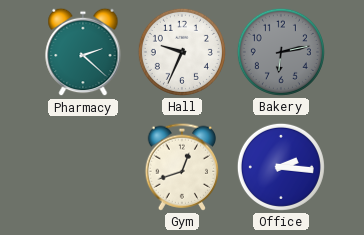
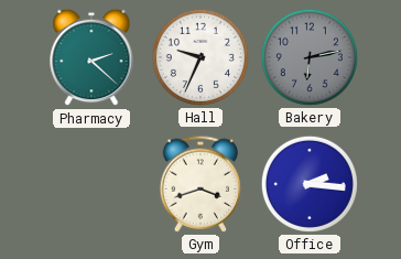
Gym: 12:42 -> 3:42
